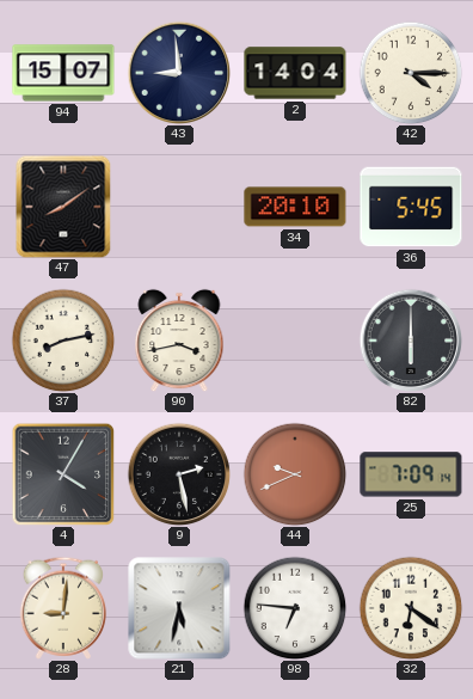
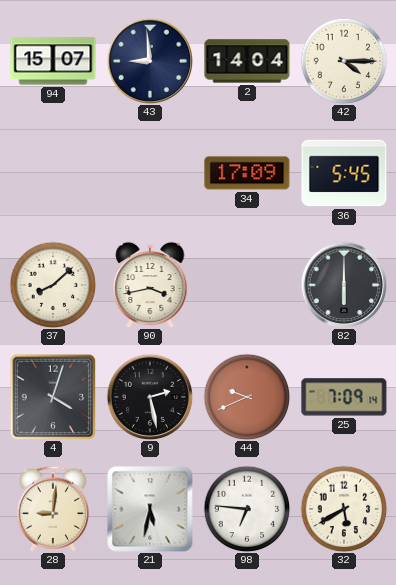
47: 8:09 -> none
34: 20:10 -> 17:09
37: 8:13 -> 8:08
4: 4:05 -> 4:03
32: 6:21 -> 5:40
